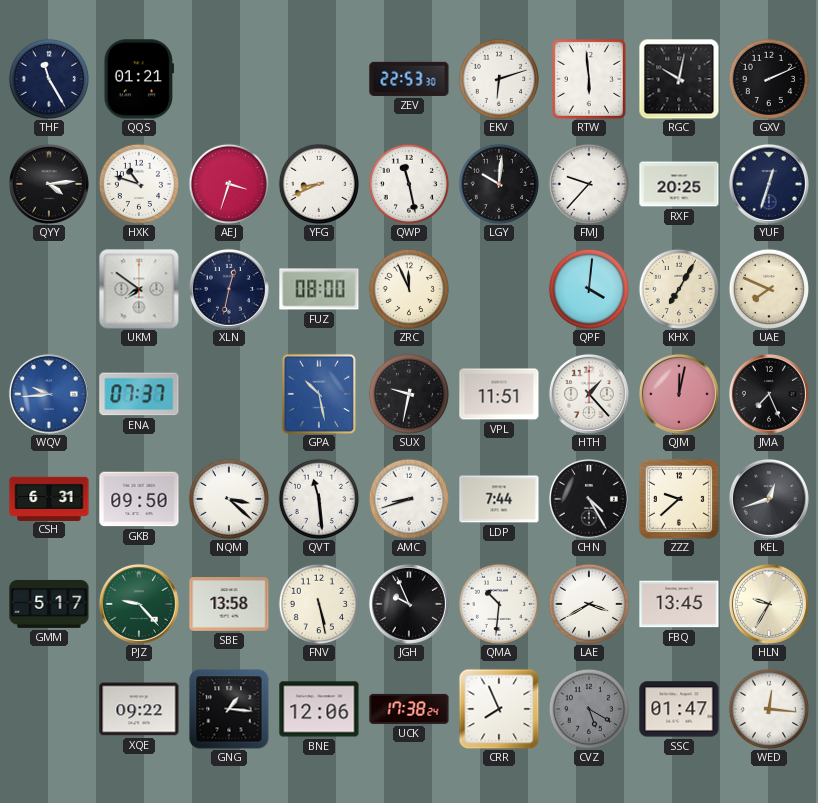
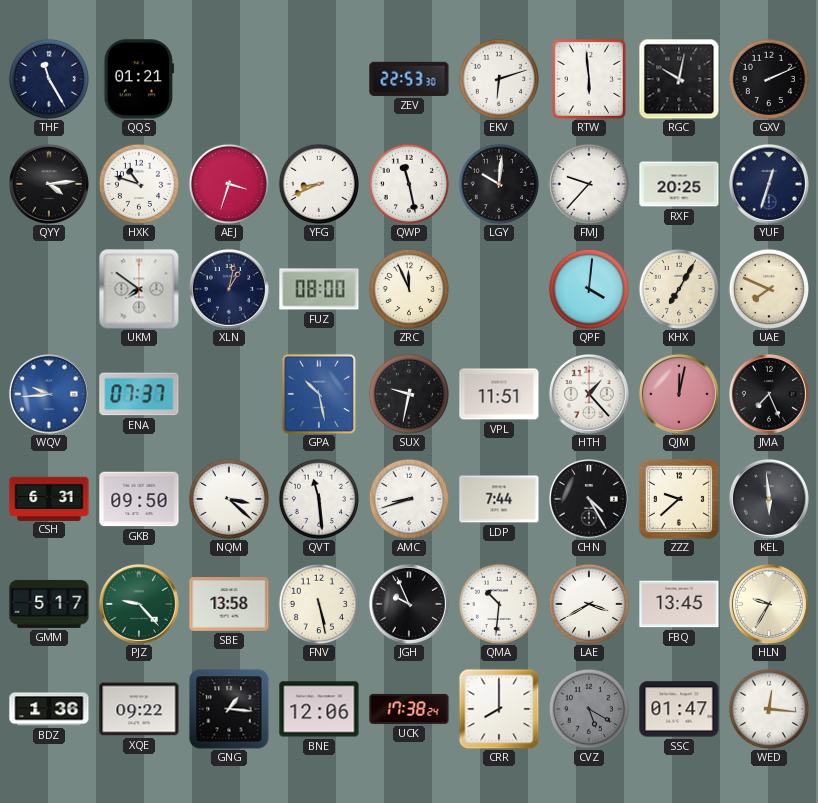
XLN: 12:32 -> 1:02
KEL: 12:42 -> 5:59
BDZ: none -> 1:36
CRR: 7:56 -> 8:00
